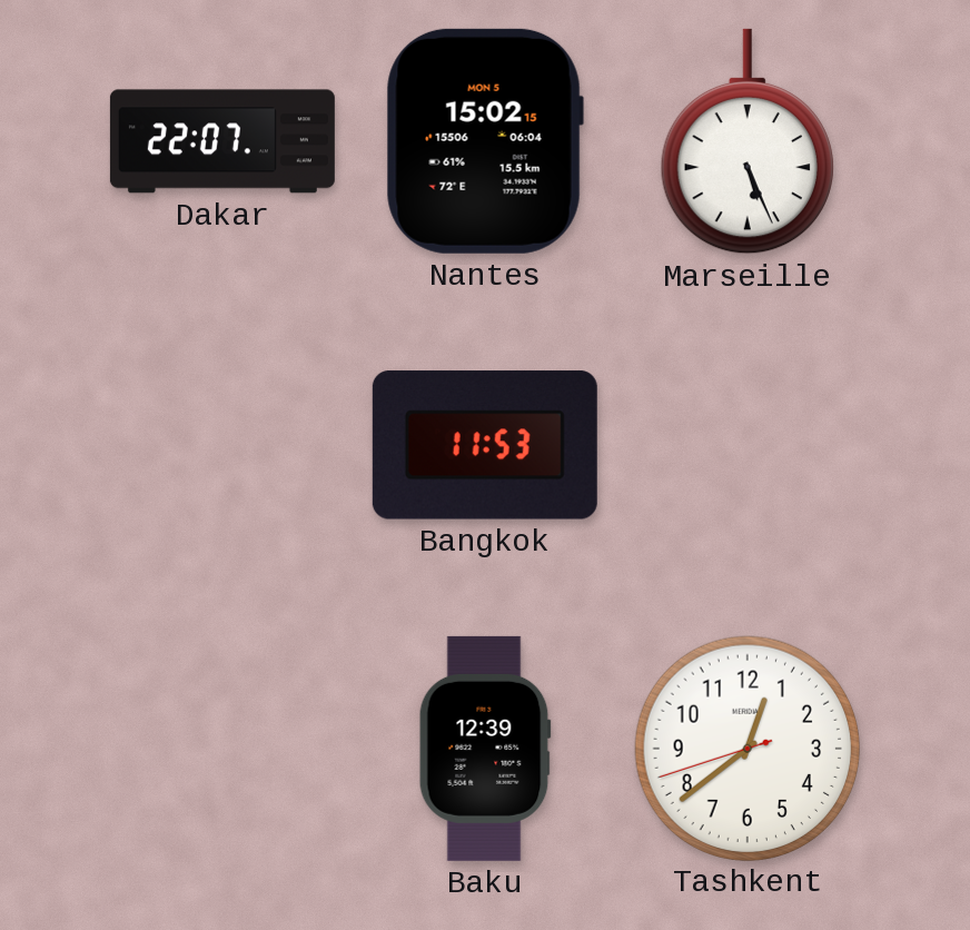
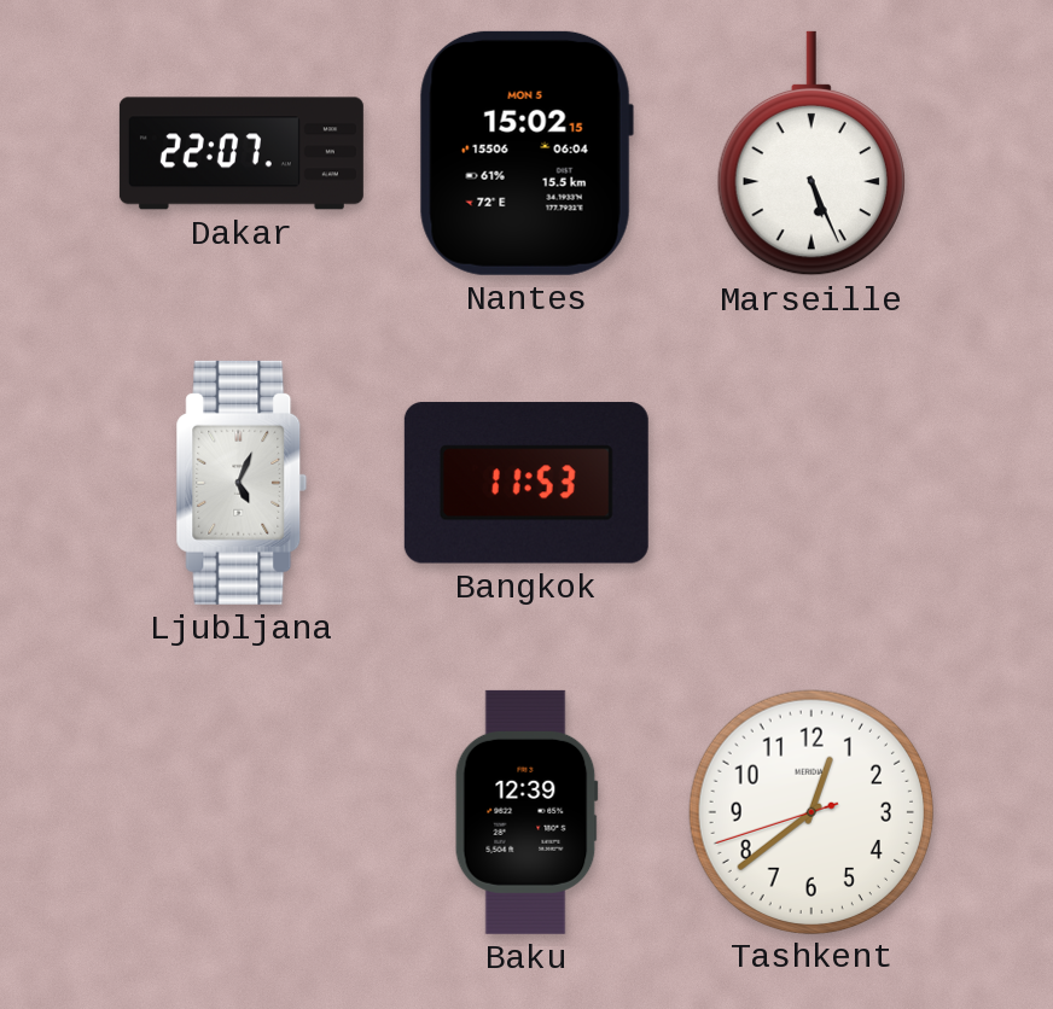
Ljubljana: none -> 5:04
